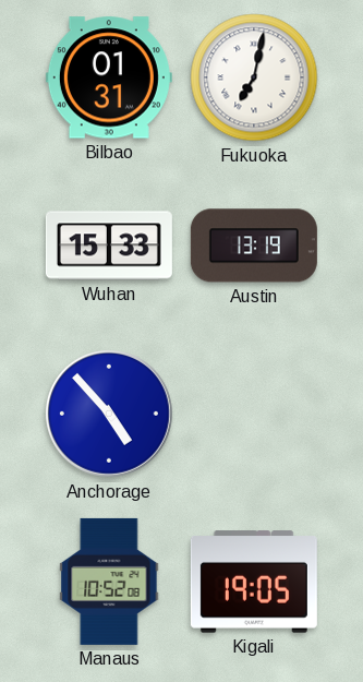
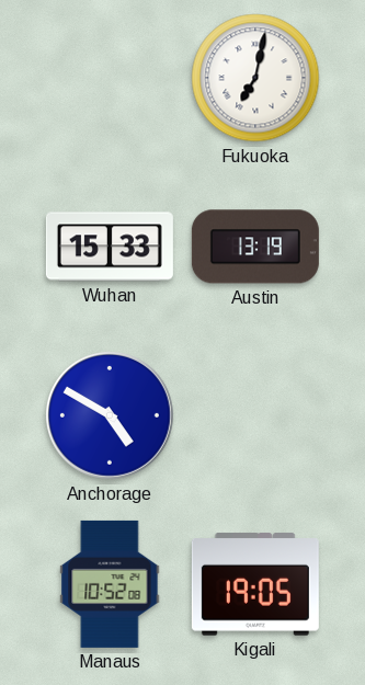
Bilbao: 01:31 -> none
Anchorage: 4:53 -> 4:50
